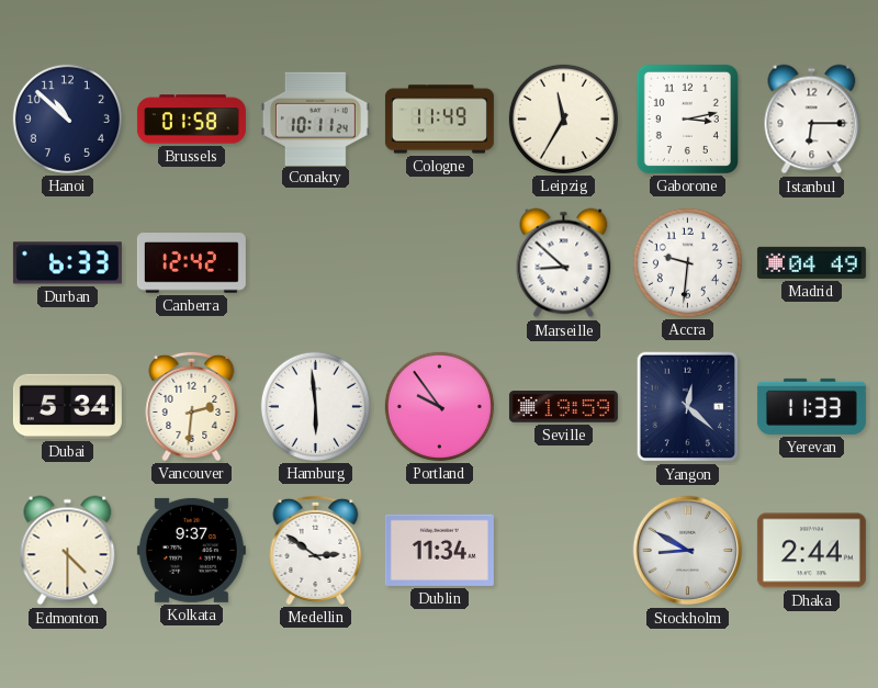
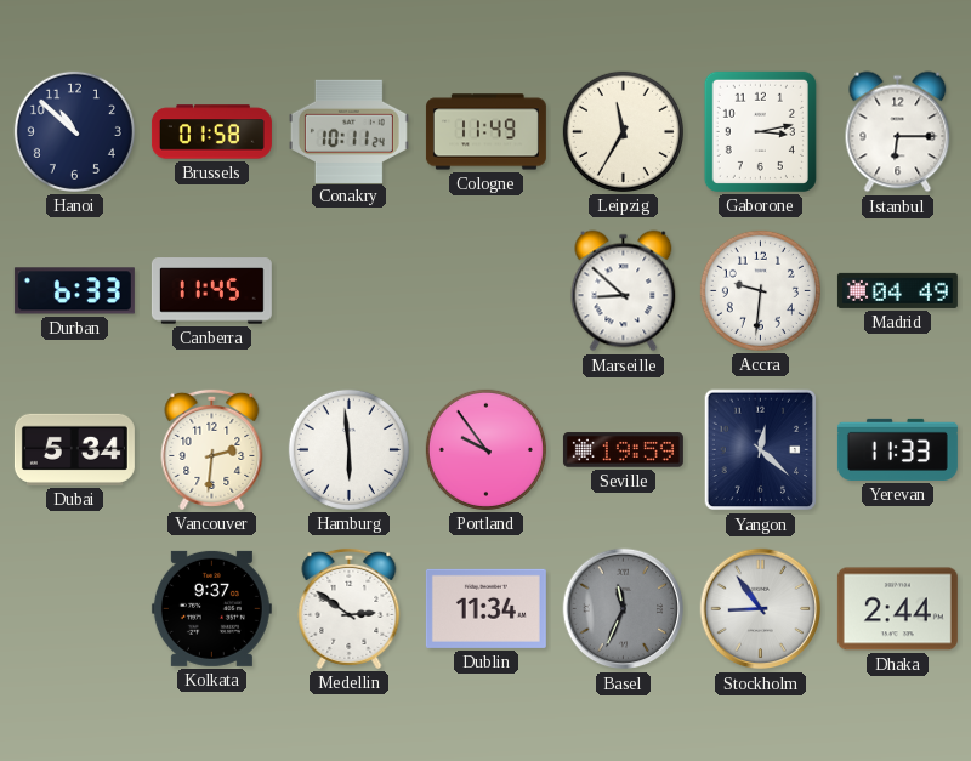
Canberra: 12:42 -> 11:45
Edmonton: 4:30 -> none
Basel: none -> 11:34
Stockholm: 8:50 -> 8:54
